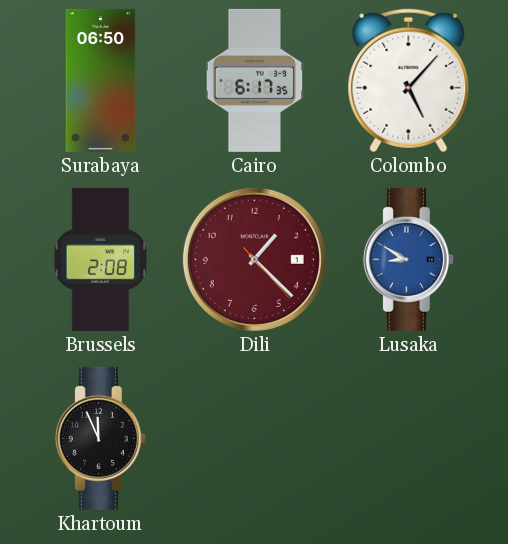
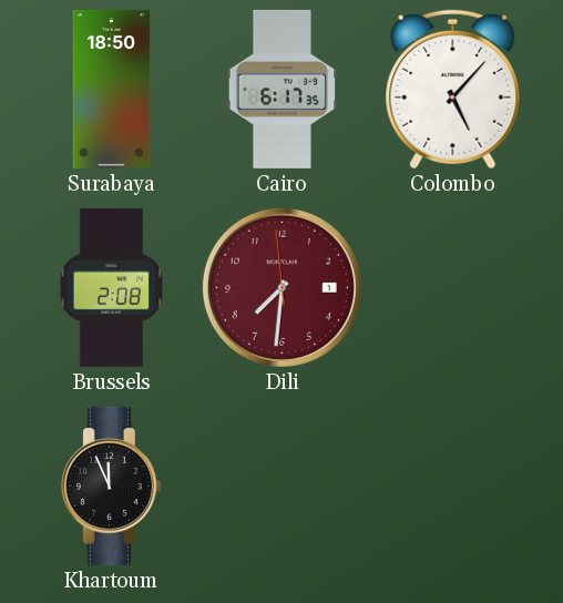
Surabaya: 06:50 -> 18:50
Dili: 1:22 -> 7:30
Lusaka: 8:50 -> none
